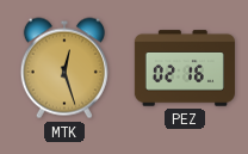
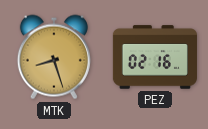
MTK: 12:27 -> 8:27
